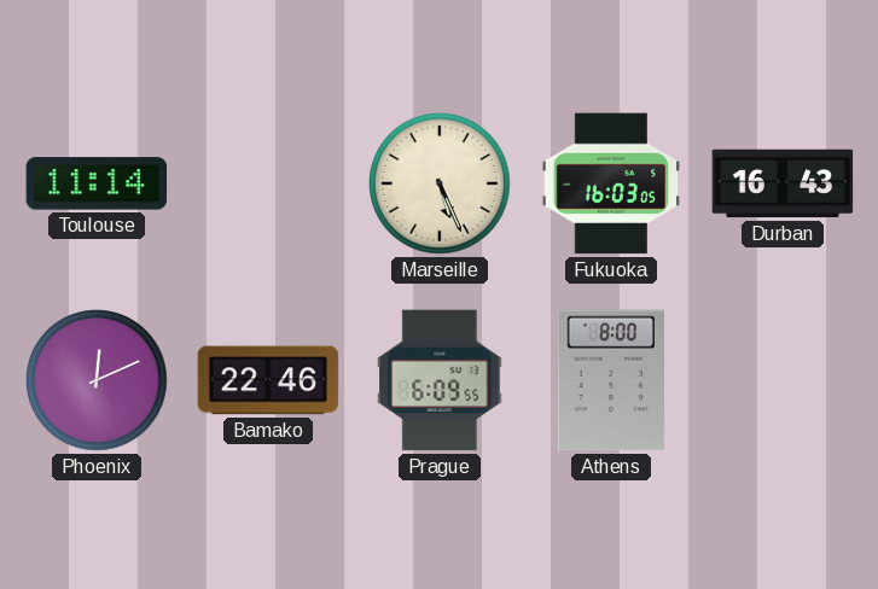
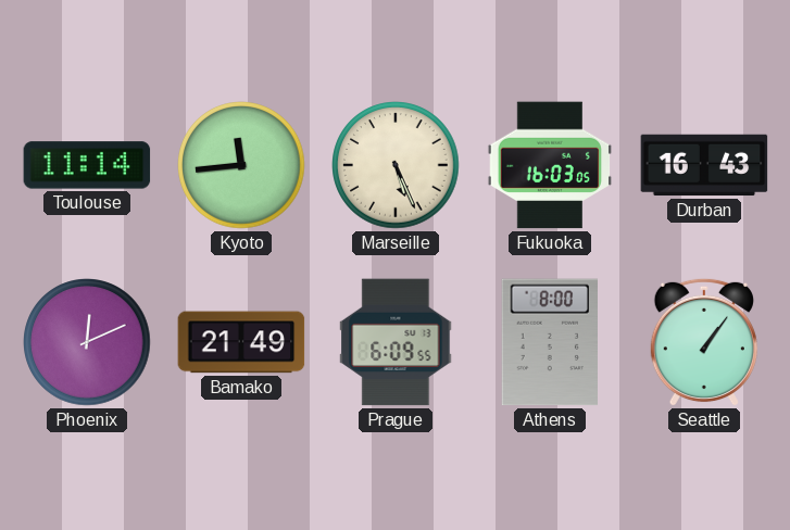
Kyoto: none -> 11:44
Bamako: 22:46 -> 21:49
Seattle: none -> 1:06
